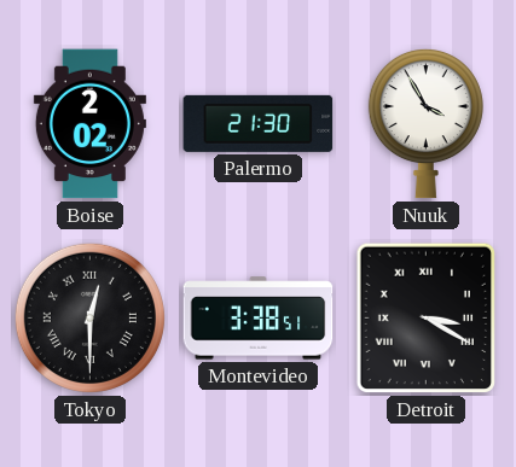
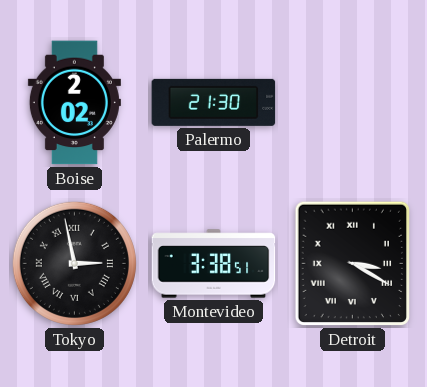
Nuuk: 3:55 -> none
Tokyo: 12:30 -> 2:58
